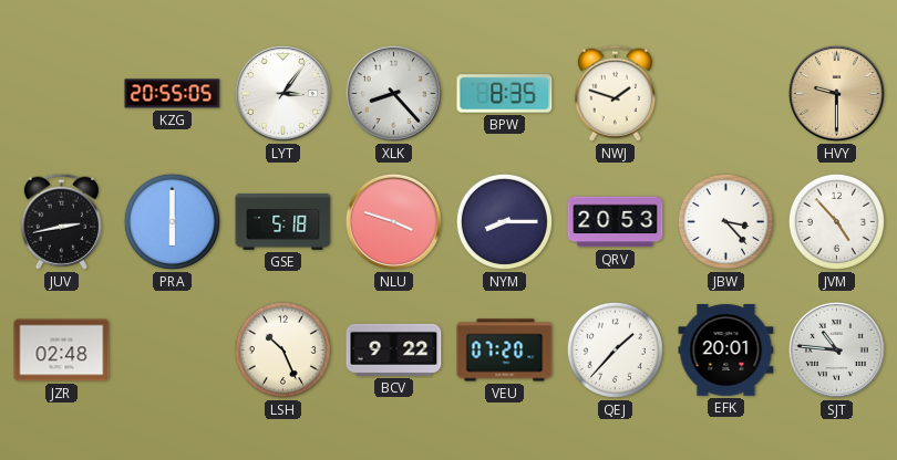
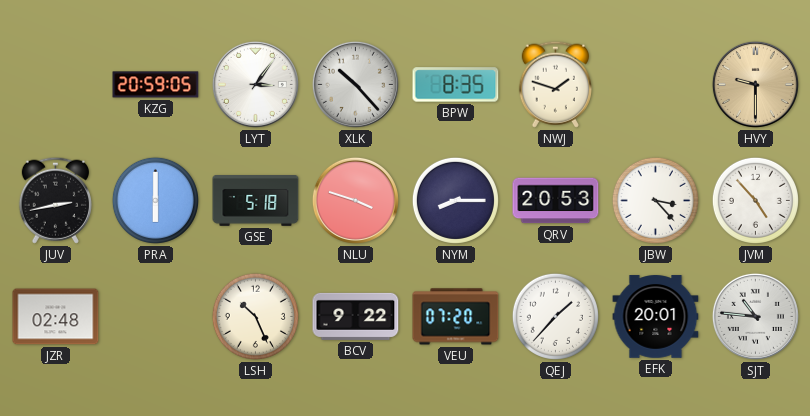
KZG: 20:55 -> 20:59
XLK: 8:23 -> 10:23
